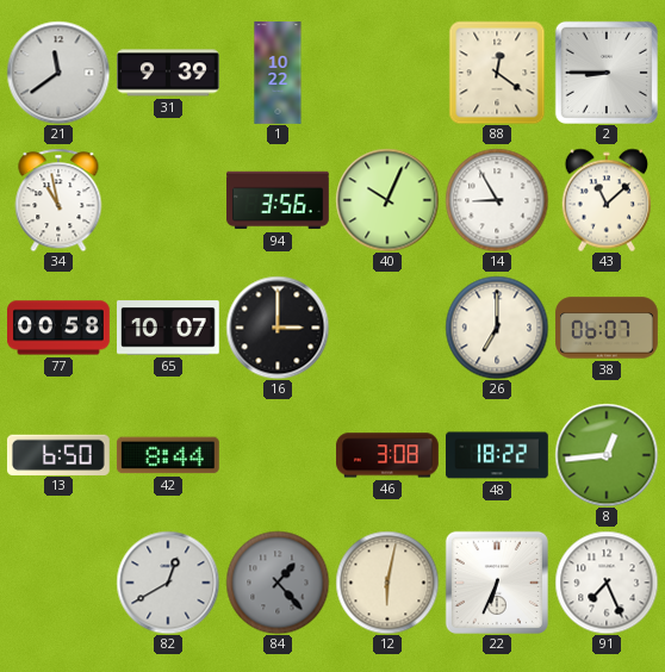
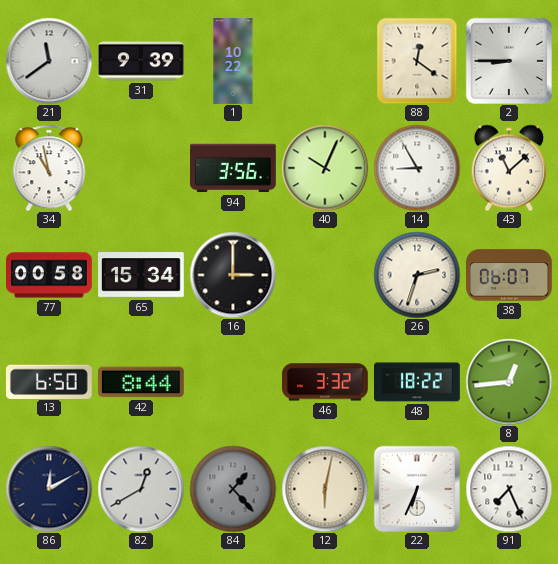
65: 10:07 -> 15:34
26: 7:00 -> 2:33
46: 3:08 -> 3:32
86: none -> 12:10
